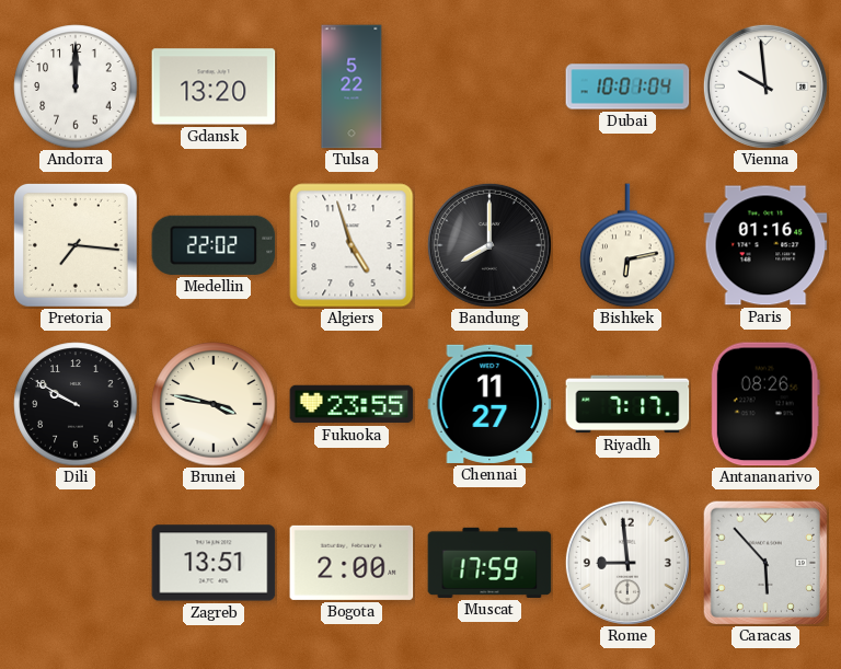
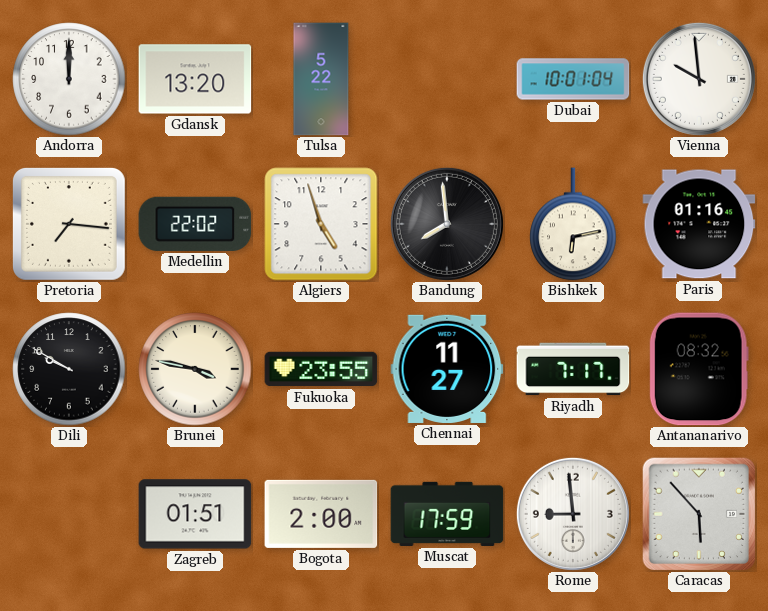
Bandung: 8:00 -> 7:59
Antananarivo: 08:26 -> 08:32
Zagreb: 13:51 -> 01:51
